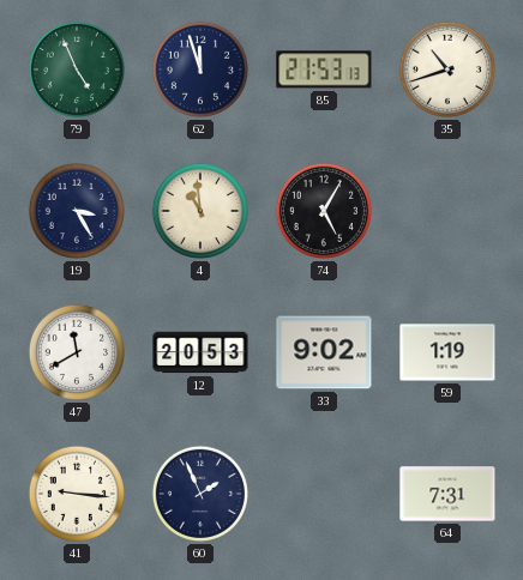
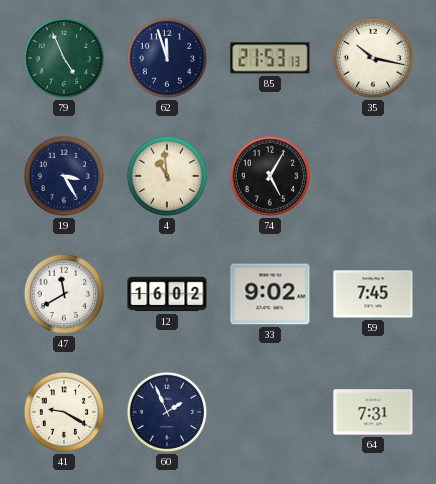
35: 10:42 -> 10:17
12: 20:53 -> 16:02
59: 1:19 -> 7:45
41: 9:16 -> 9:20
